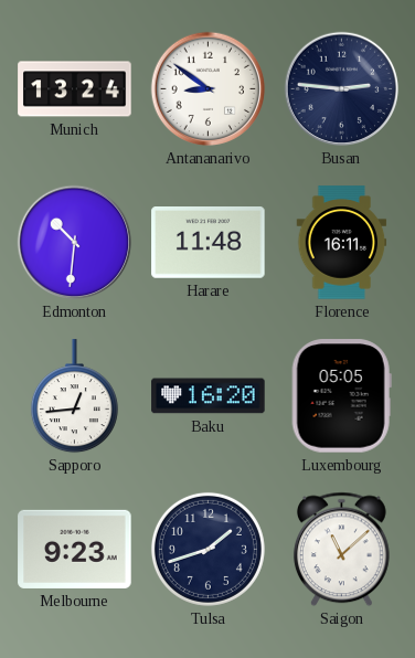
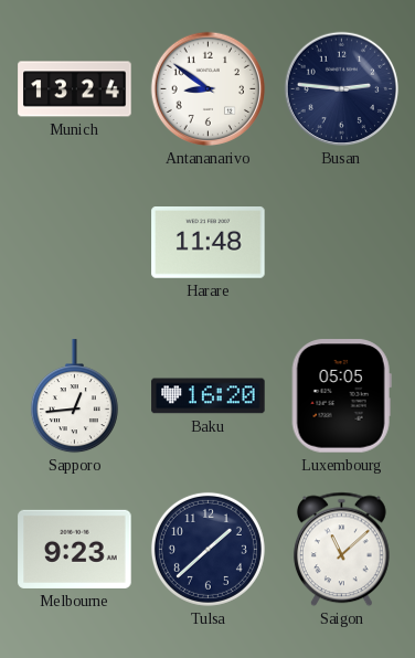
Edmonton: 10:31 -> none
Florence: 16:11 -> none
Tulsa: 1:42 -> 1:38
